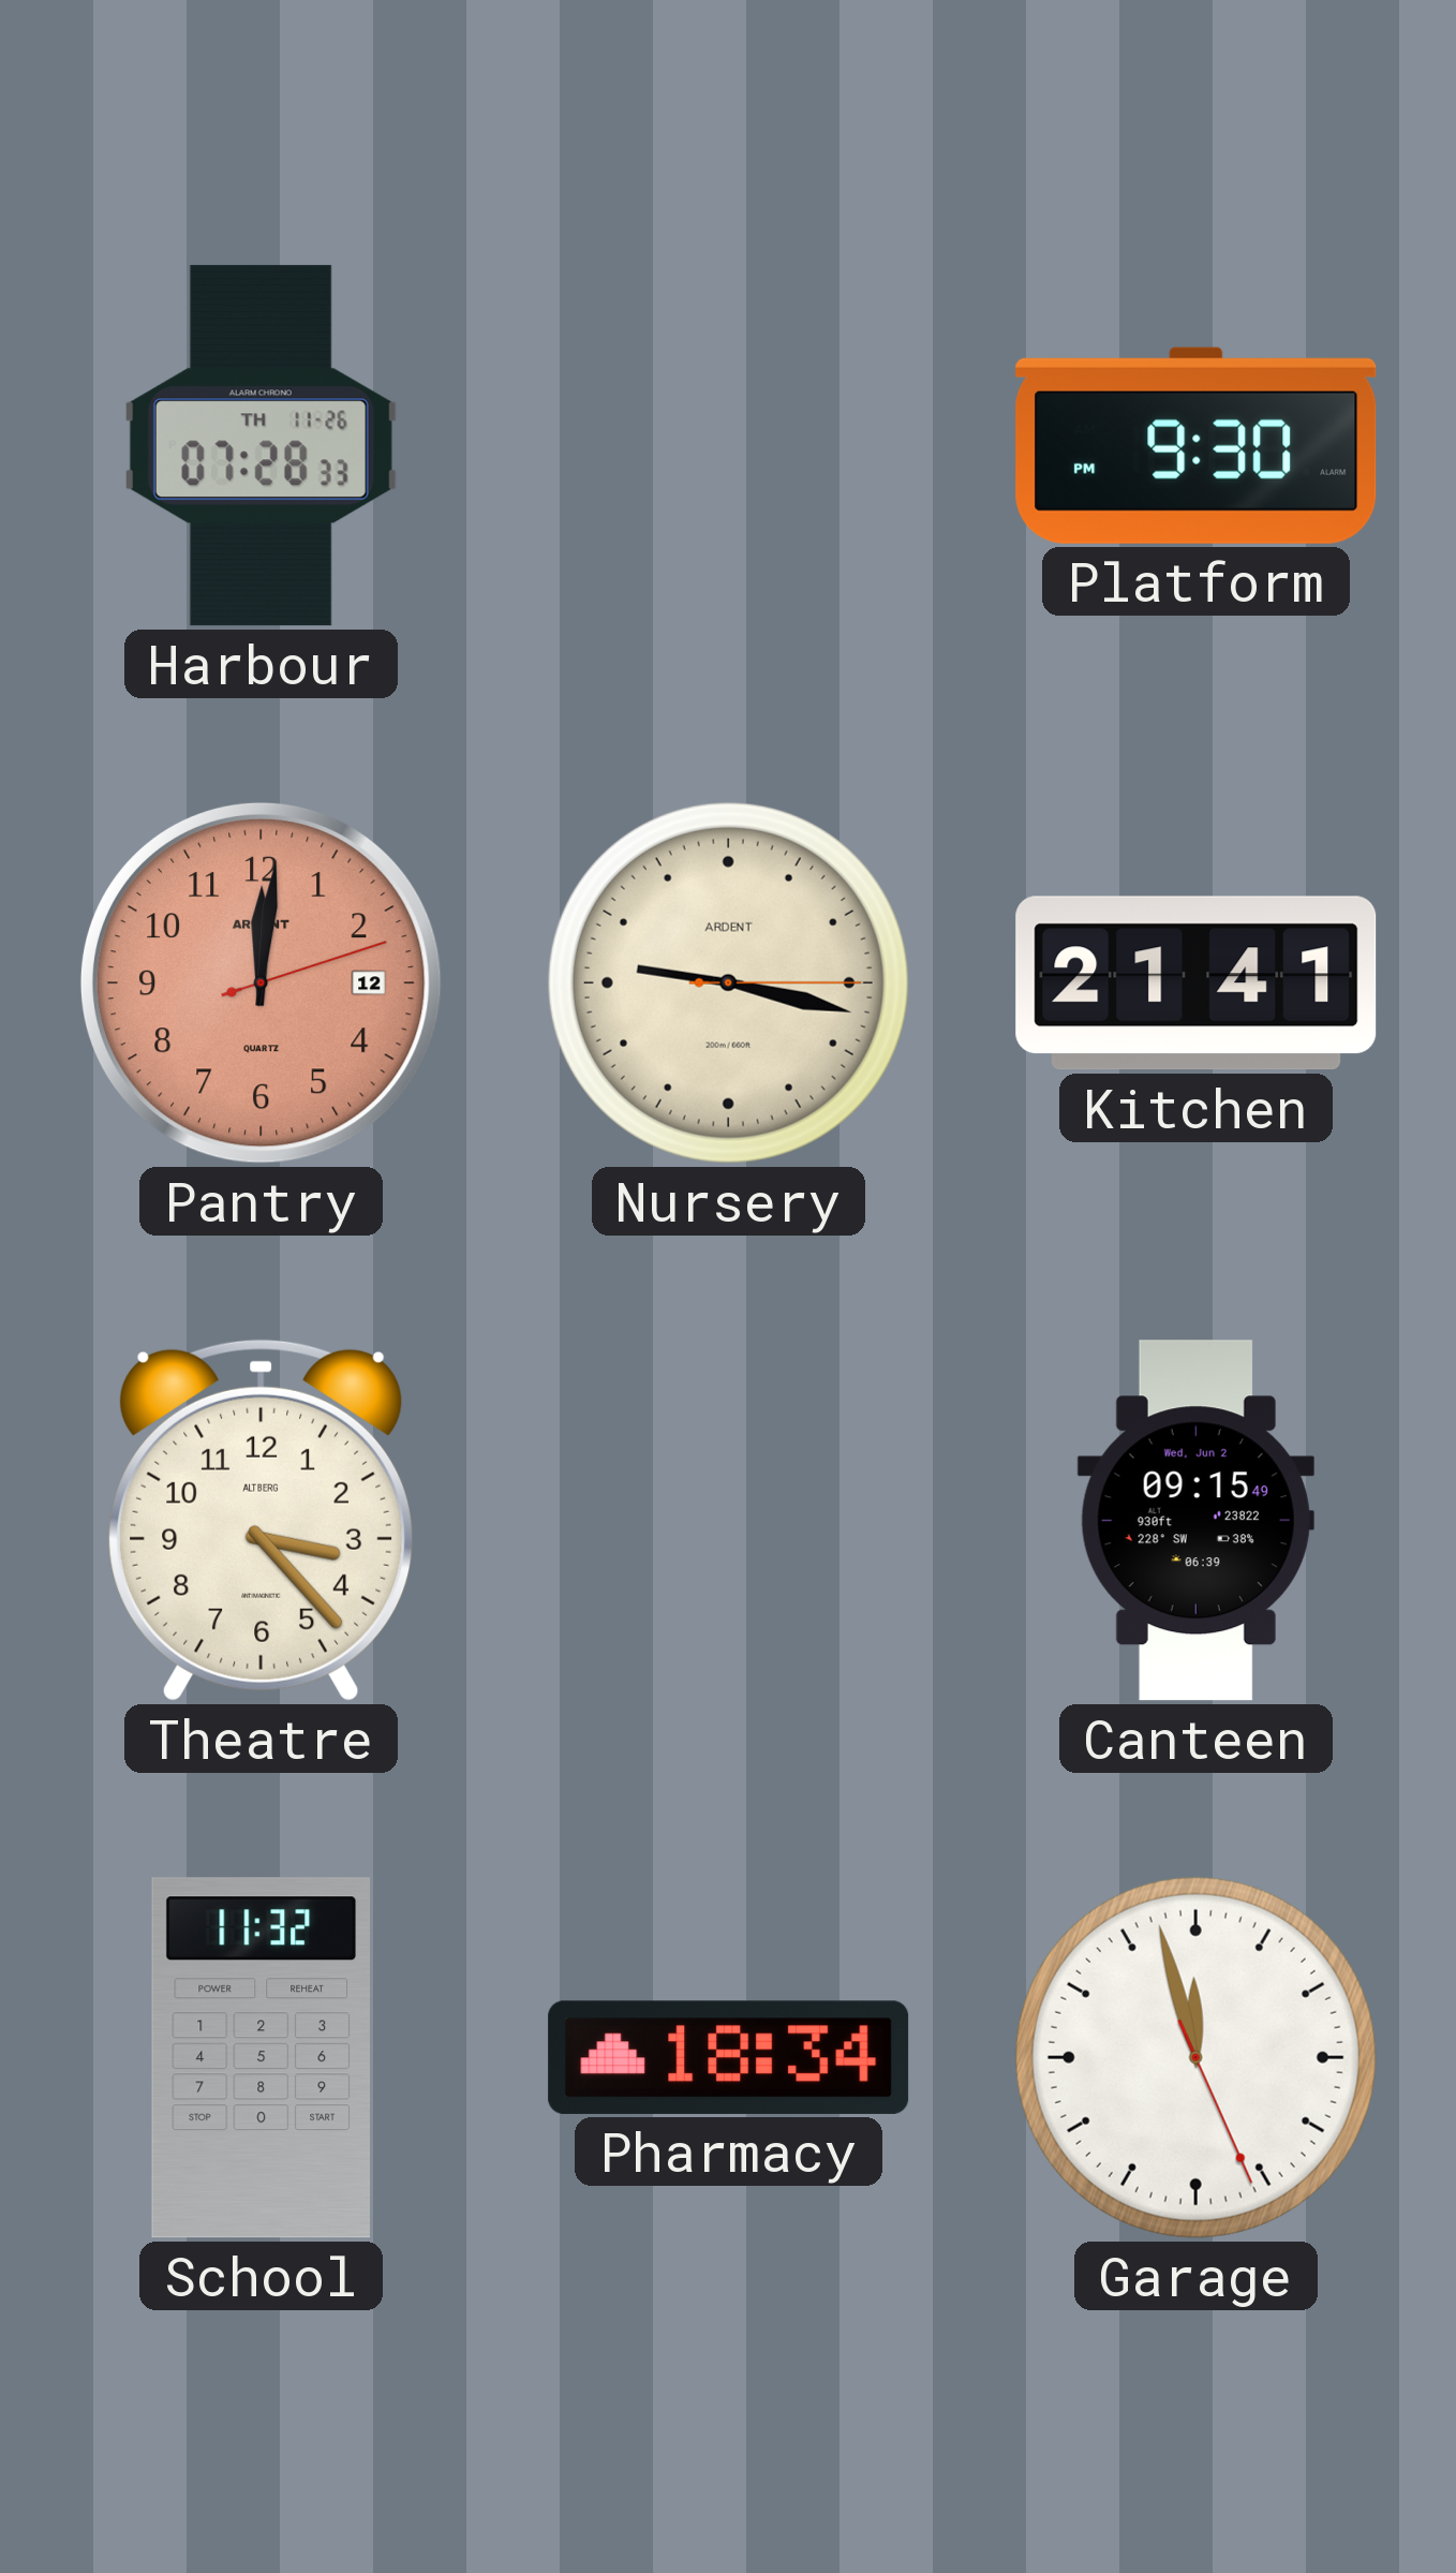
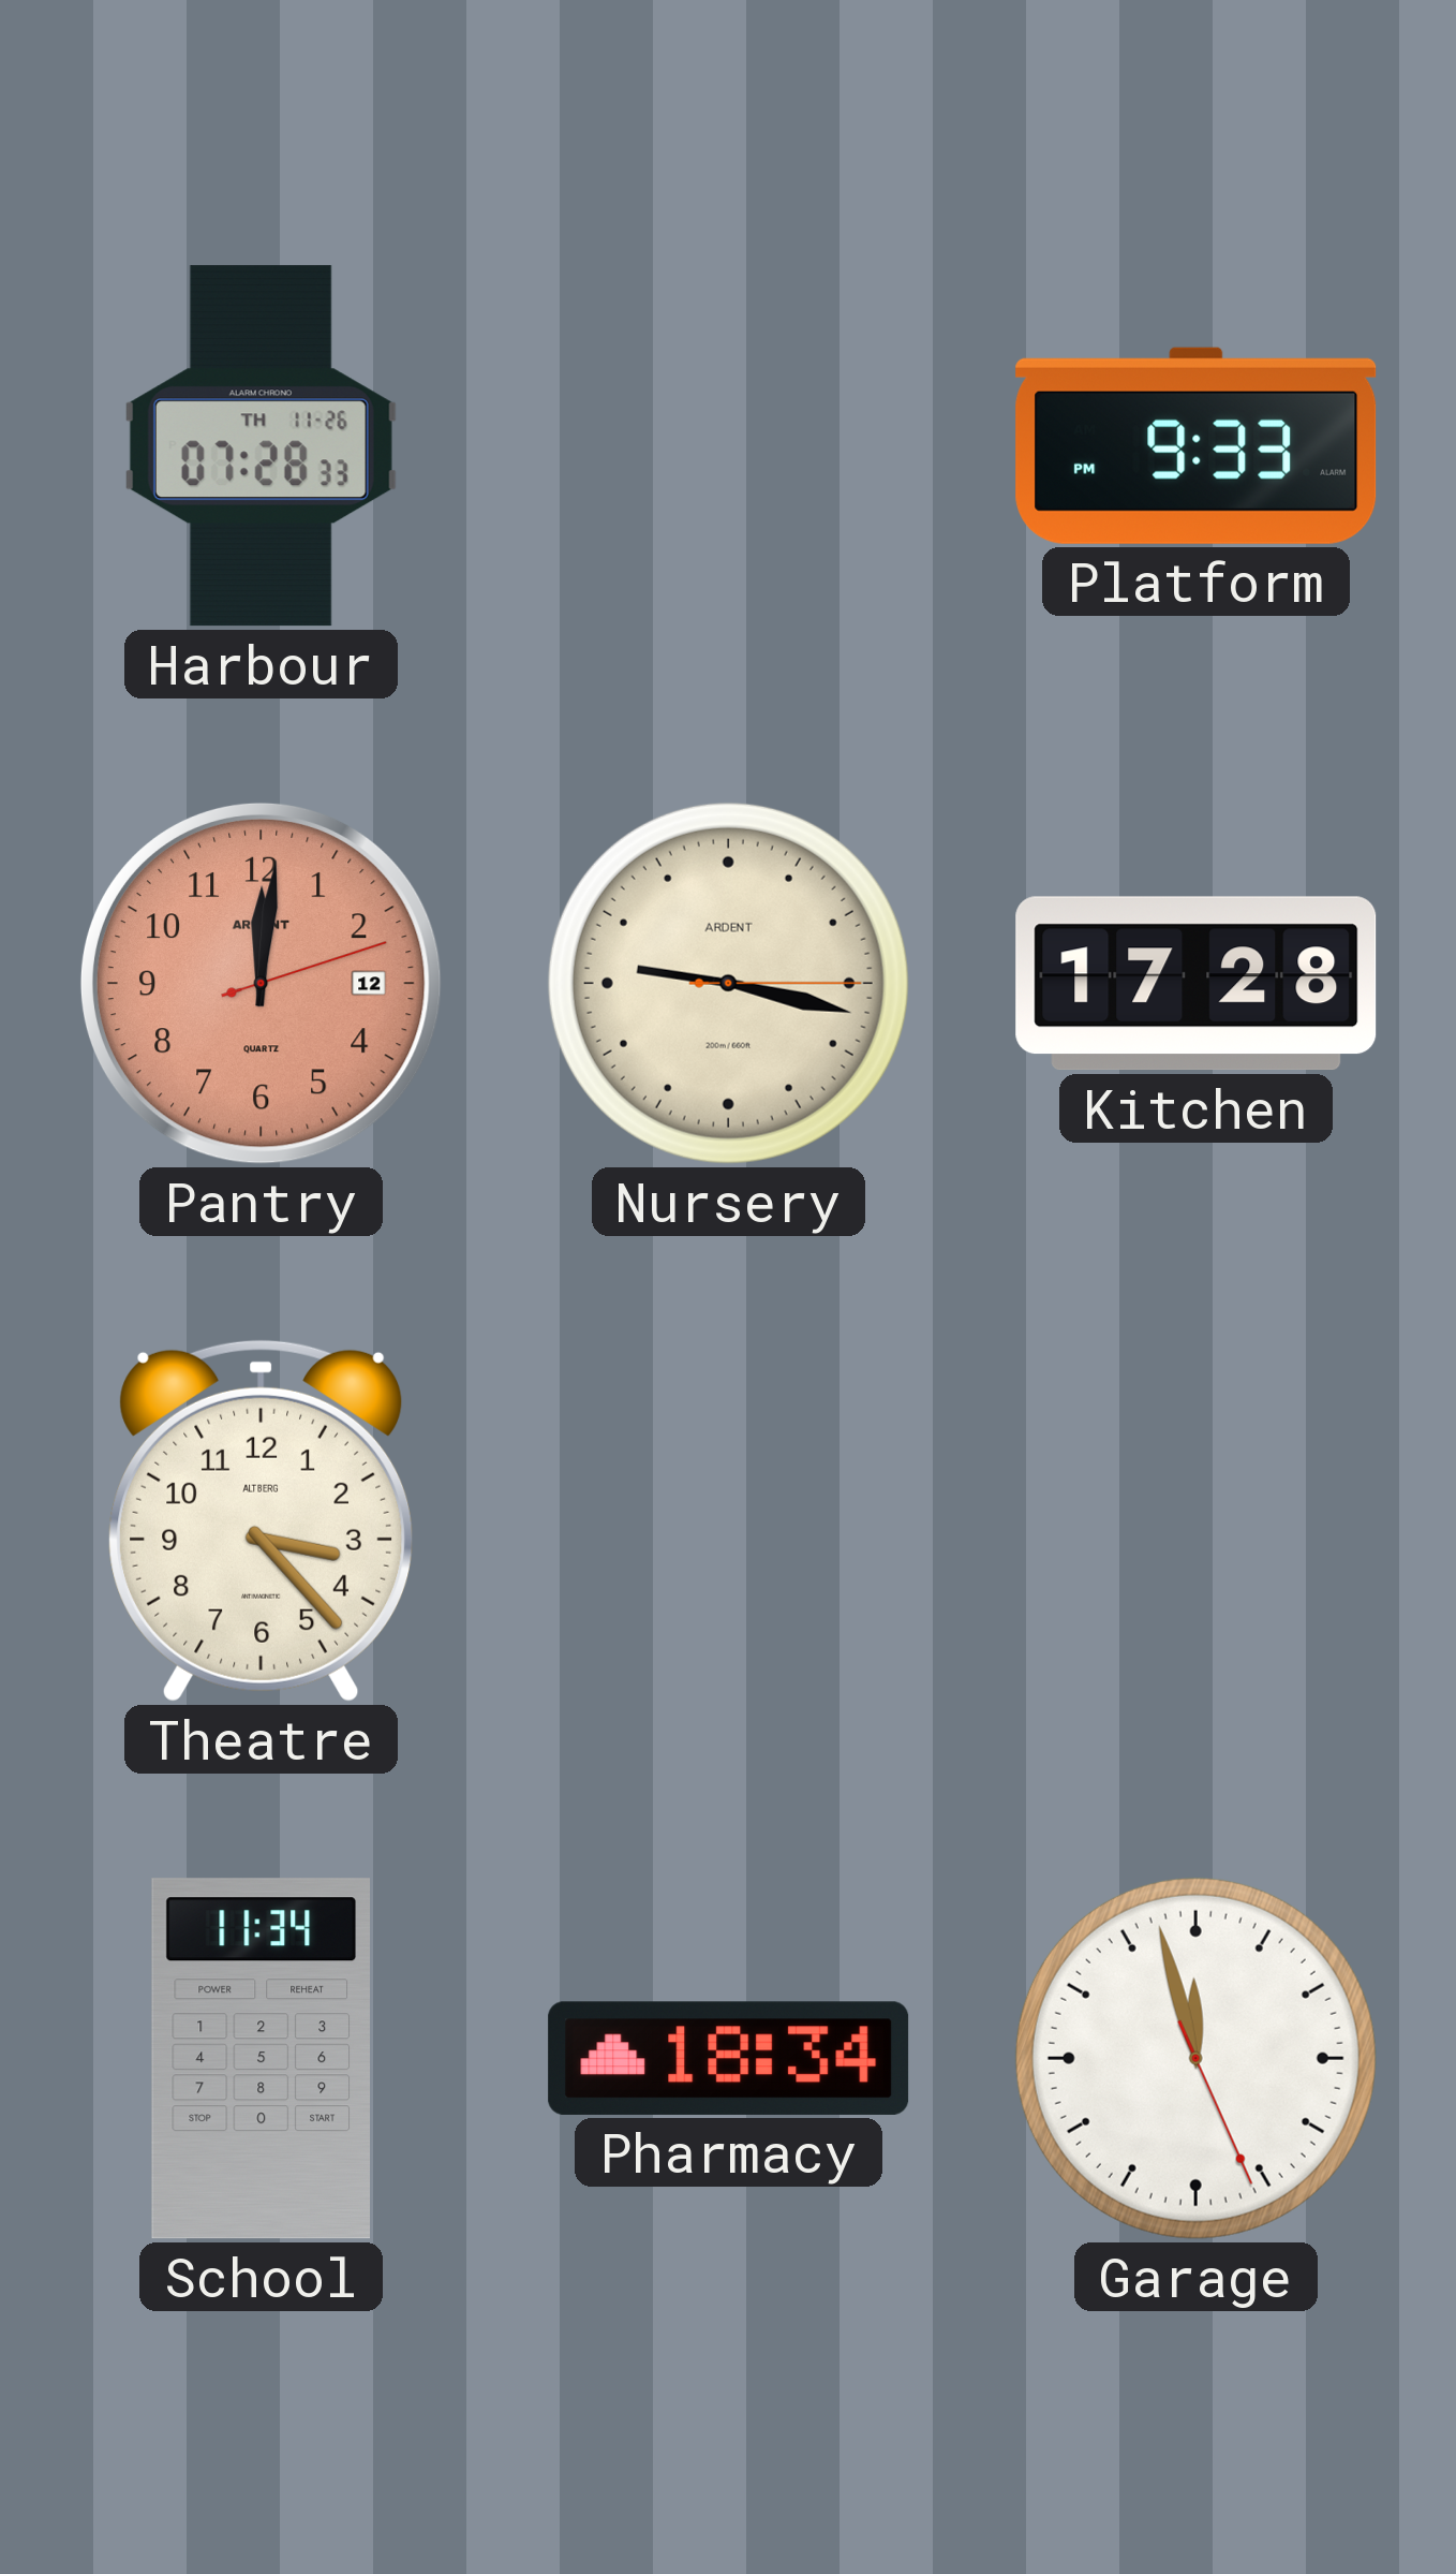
Platform: 9:30 -> 9:33
Kitchen: 21:41 -> 17:28
Canteen: 09:15 -> none
School: 11:32 -> 11:34
